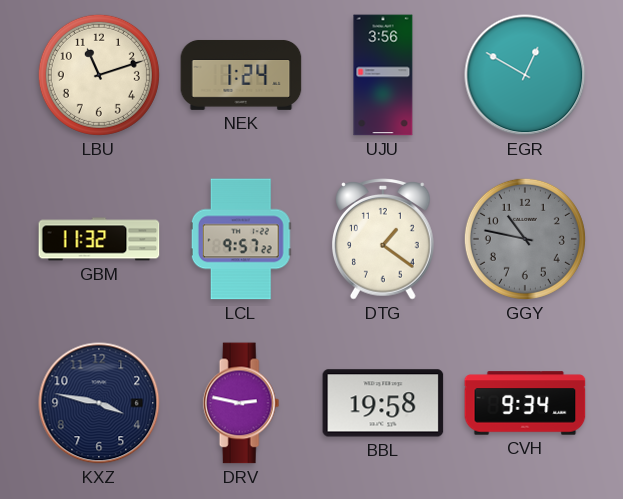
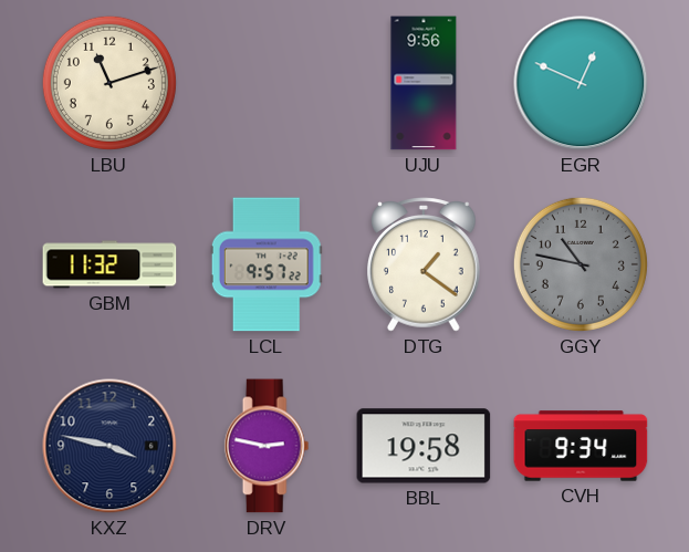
NEK: 1:24 -> none
UJU: 3:56 -> 9:56
EGR: 12:50 -> 12:49
